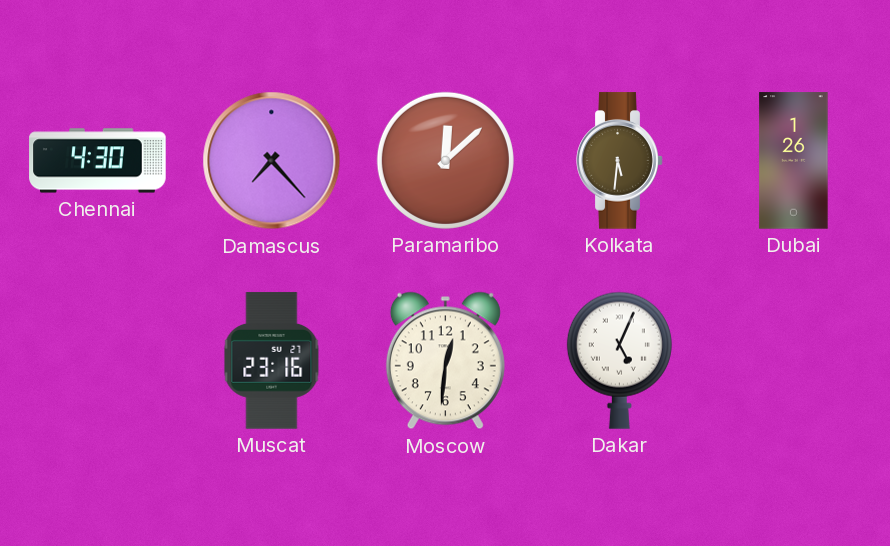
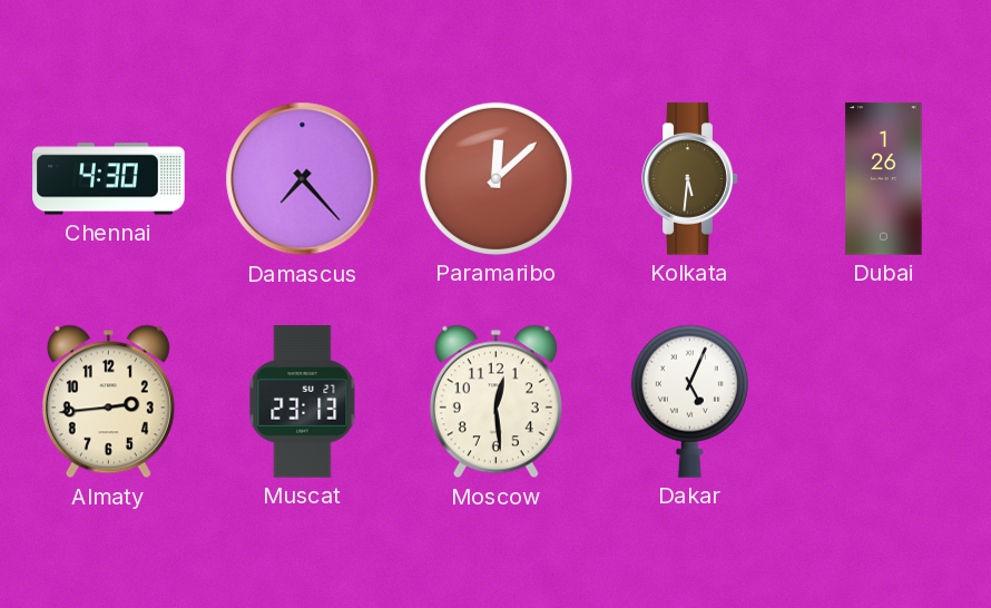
Almaty: none -> 2:44
Muscat: 23:16 -> 23:13
Moscow: 12:31 -> 12:29
